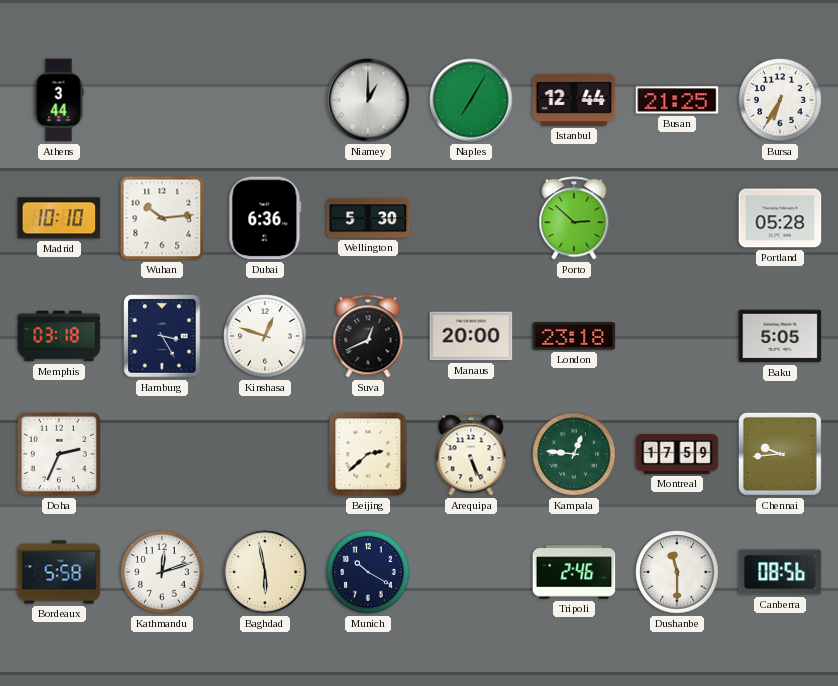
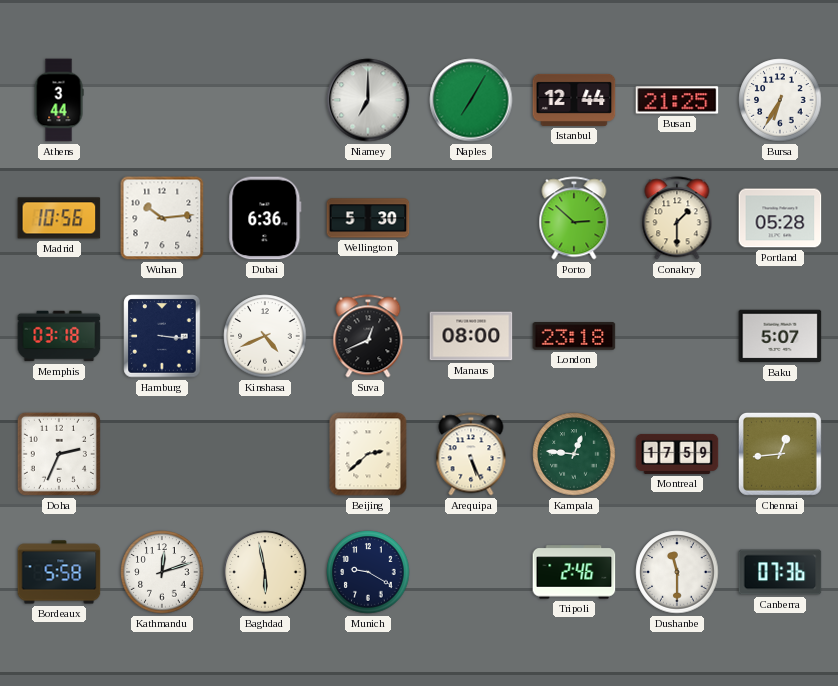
Niamey: 1:00 -> 7:00
Madrid: 10:10 -> 10:56
Conakry: none -> 1:30
Hamburg: 3:25 -> 3:16
Kinshasa: 12:48 -> 4:41
Manaus: 20:00 -> 08:00
Baku: 5:05 -> 5:07
Chennai: 9:44 -> 12:44
Munich: 10:20 -> 9:20
Canberra: 08:56 -> 07:36
